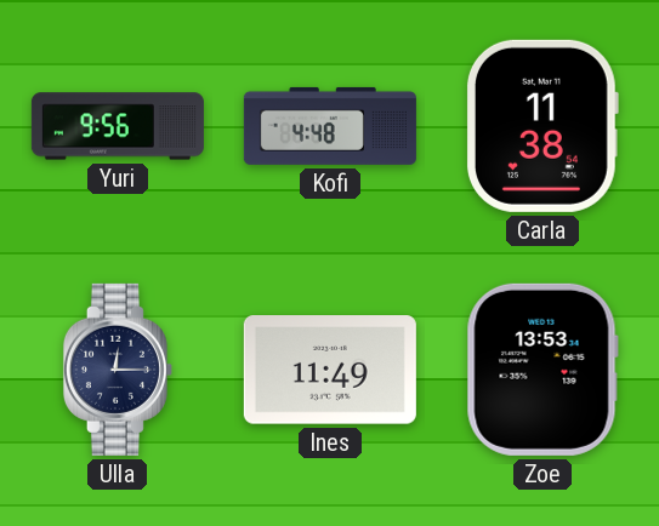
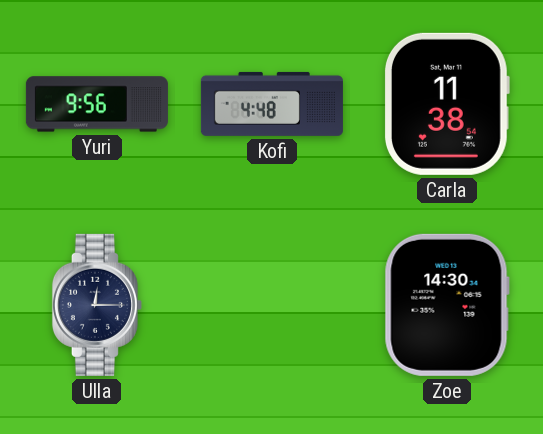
Ines: 11:49 -> none
Zoe: 13:53 -> 14:30
